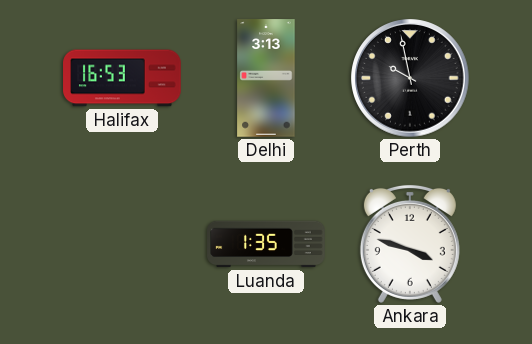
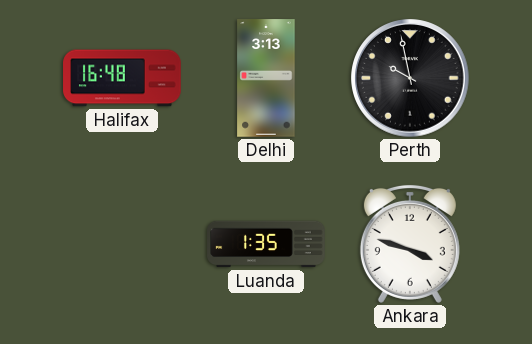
Halifax: 16:53 -> 16:48
